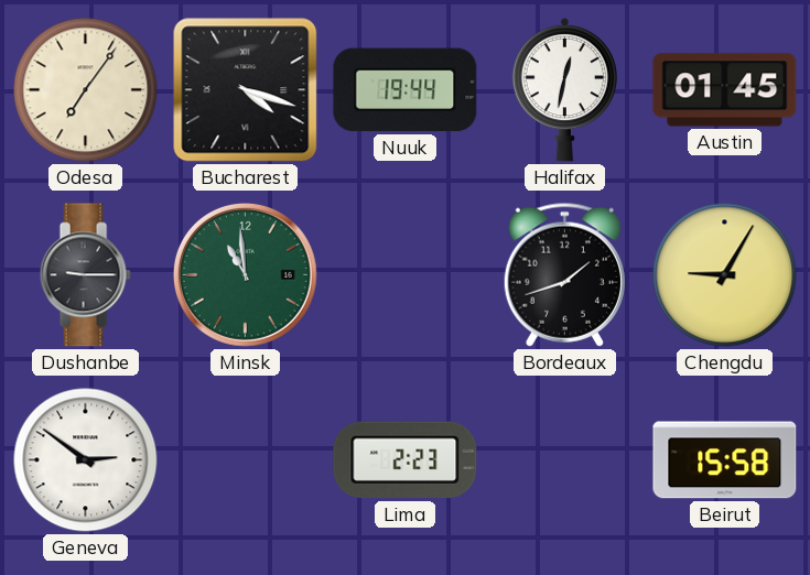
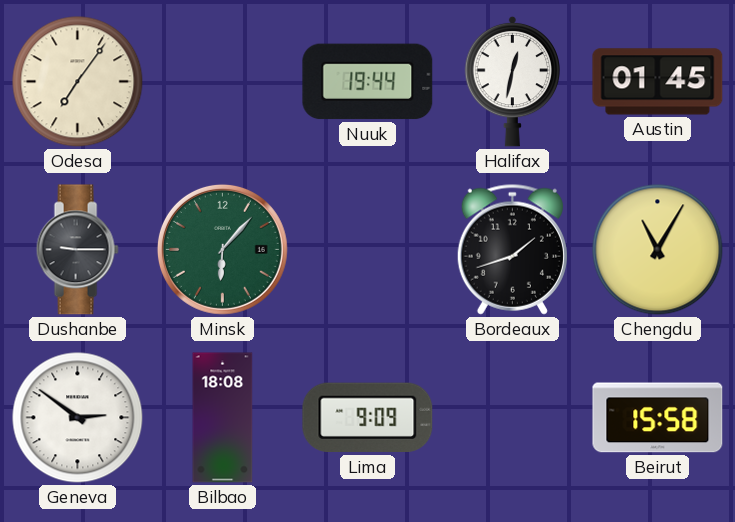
Bucharest: 4:18 -> none
Minsk: 10:59 -> 6:07
Chengdu: 9:05 -> 11:05
Bilbao: none -> 18:08
Lima: 2:23 -> 9:09
